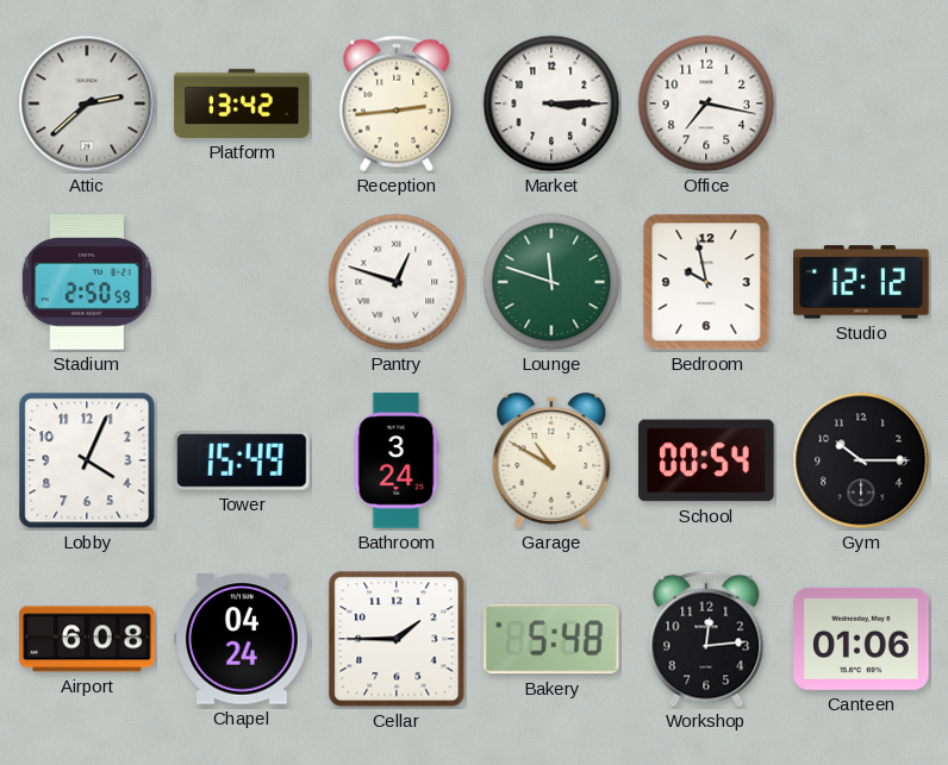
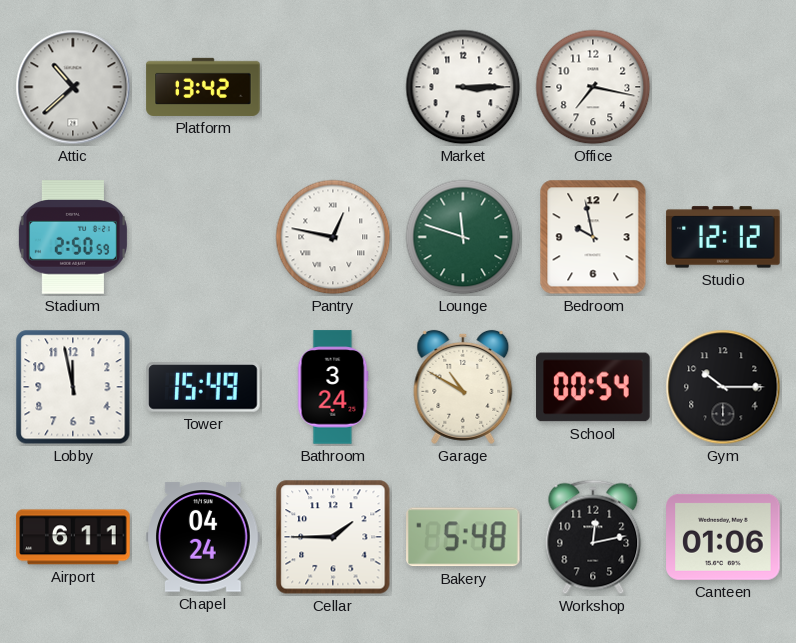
Attic: 2:38 -> 10:38
Reception: 2:44 -> none
Pantry: 12:48 -> 12:47
Lobby: 4:04 -> 11:58
Airport: 6:08 -> 6:11
Workshop: 12:14 -> 12:13
